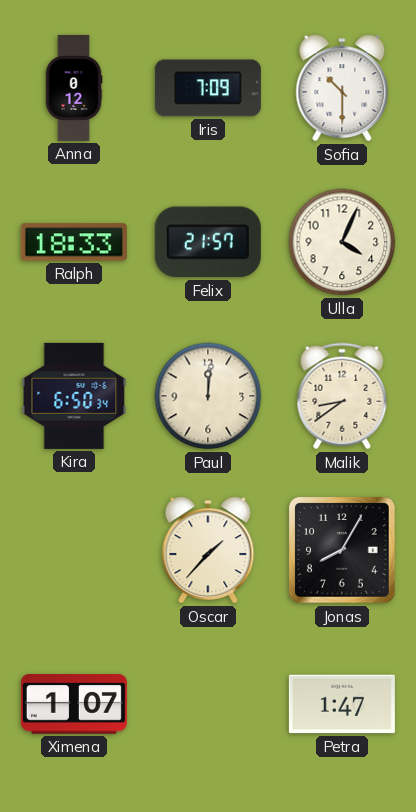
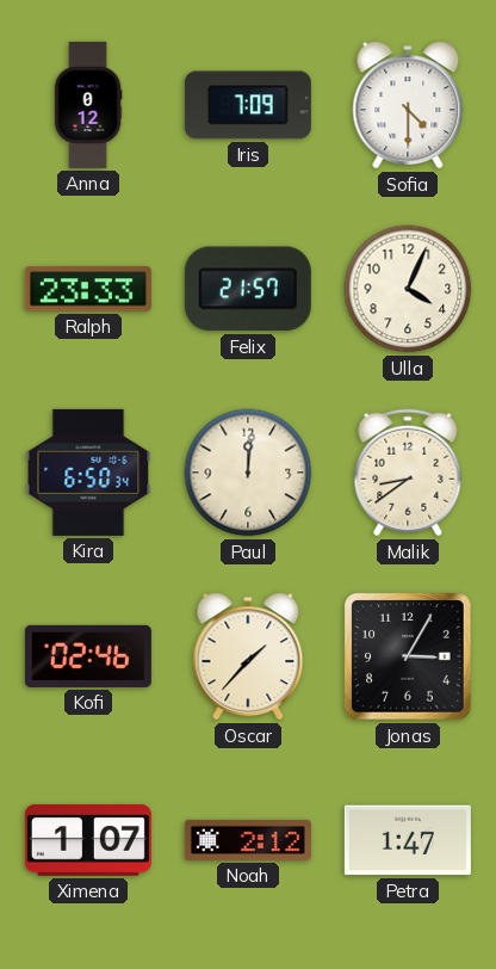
Sofia: 10:30 -> 4:30
Ralph: 18:33 -> 23:33
Kofi: none -> 02:46
Jonas: 8:05 -> 3:05
Noah: none -> 2:12
